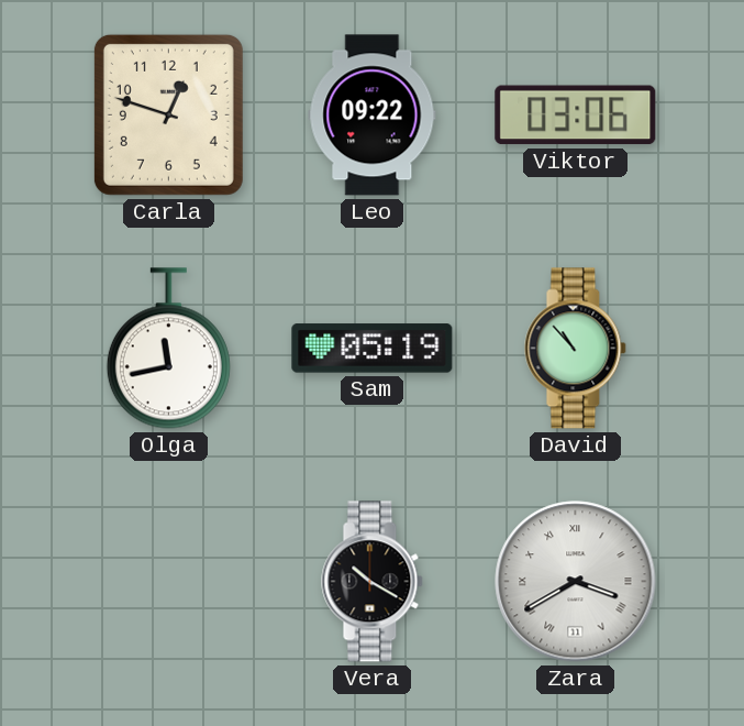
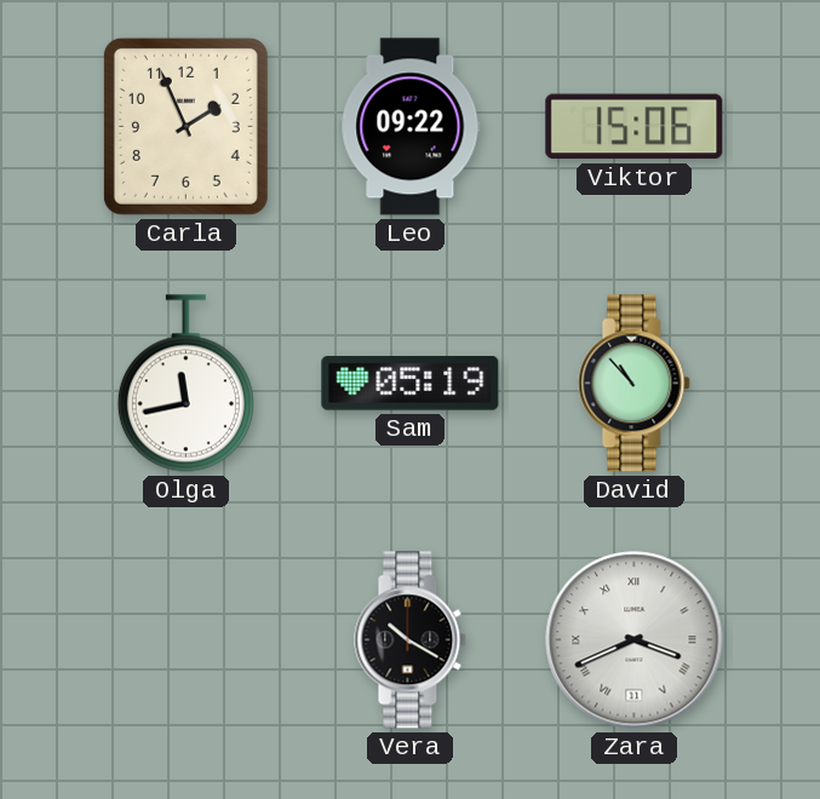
Carla: 12:48 -> 1:56
Viktor: 03:06 -> 15:06
Zara: 3:40 -> 3:41
